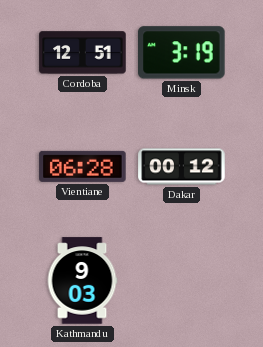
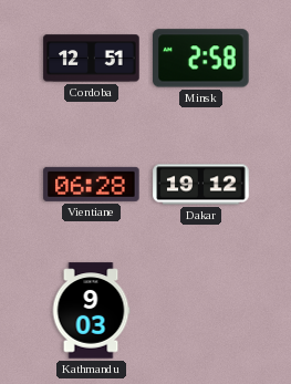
Minsk: 3:19 -> 2:58
Dakar: 00:12 -> 19:12
